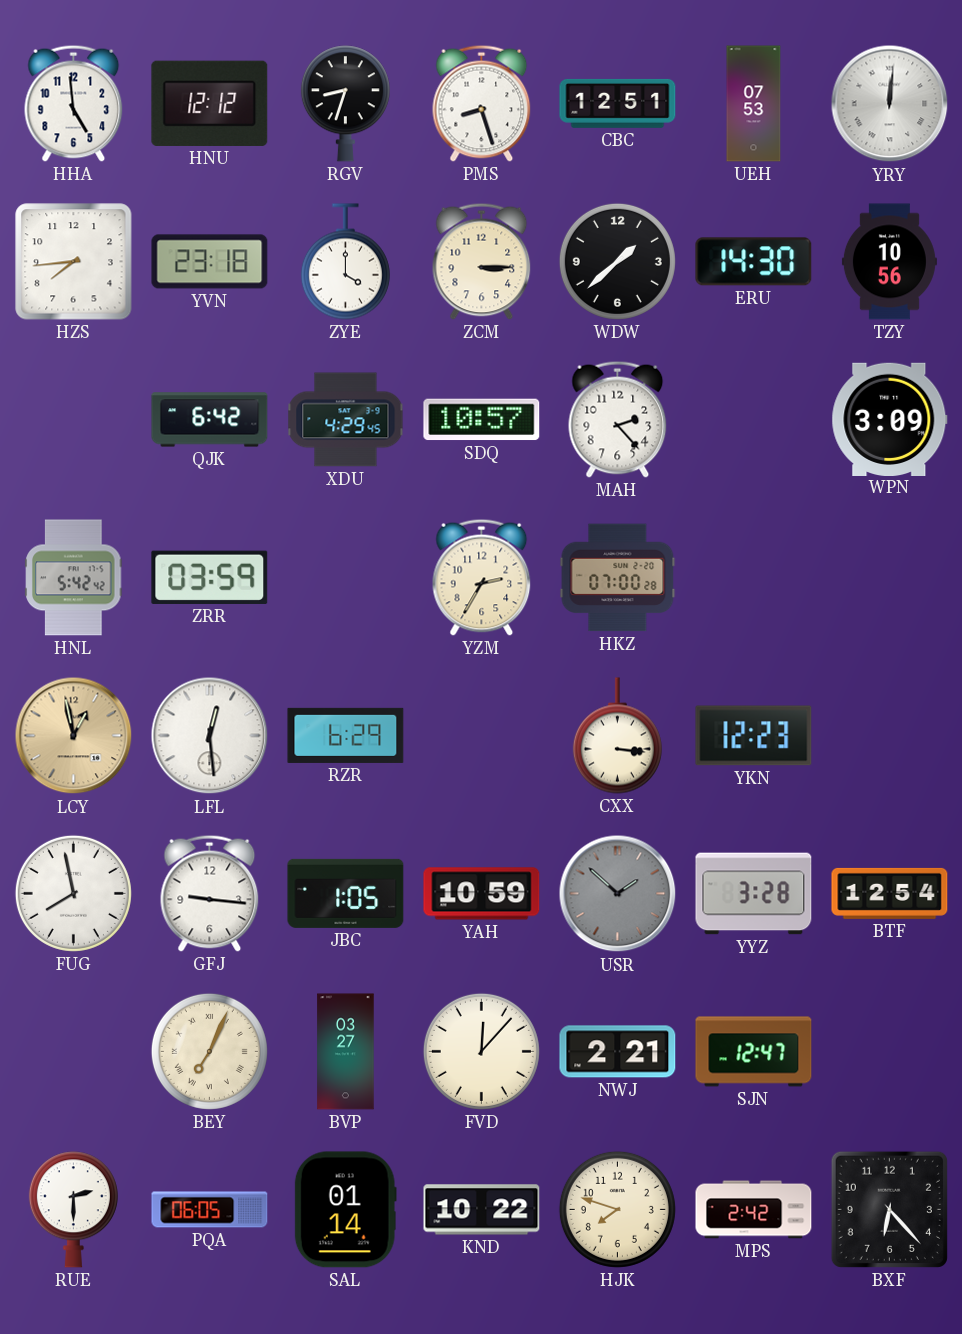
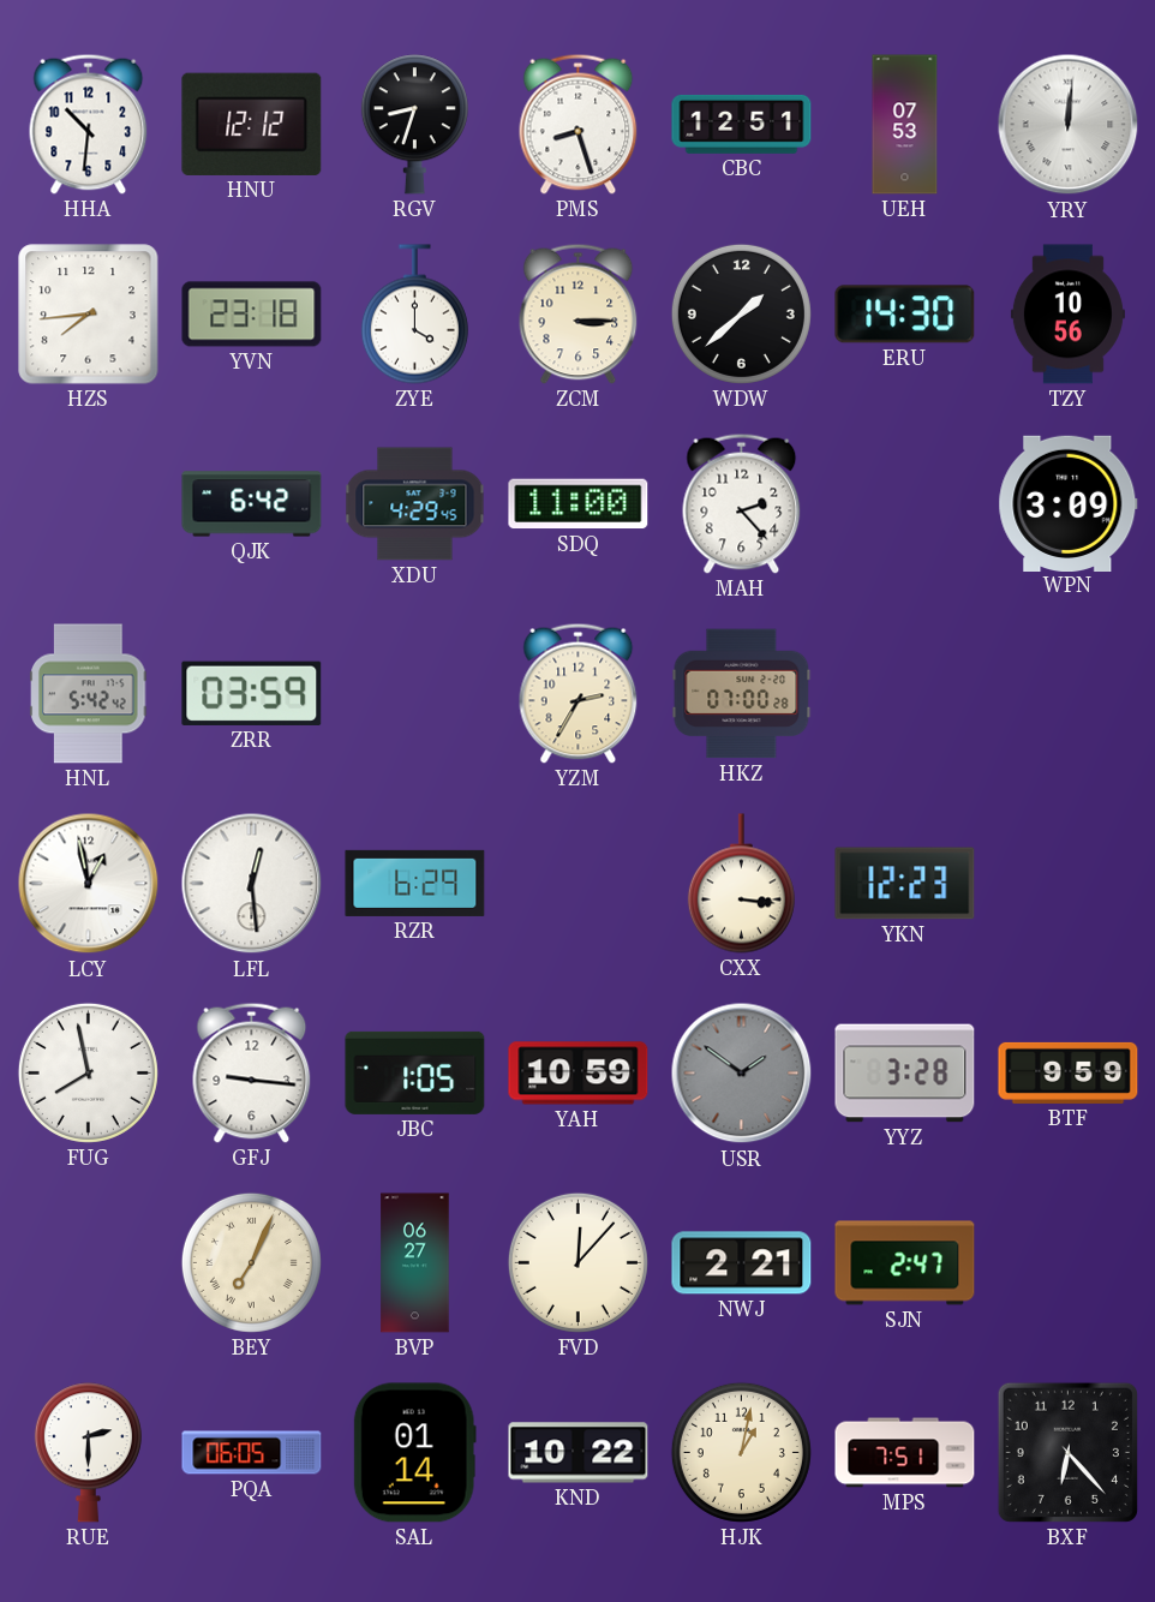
HHA: 4:59 -> 10:31
SDQ: 10:57 -> 11:00
LCY dial: champagne -> white
USR: 1:52 -> 1:51
BTF: 12:54 -> 9:59
BVP: 03:27 -> 06:27
SJN: 12:47 -> 2:47
HJK: 7:48 -> 1:02
MPS: 2:42 -> 7:51
